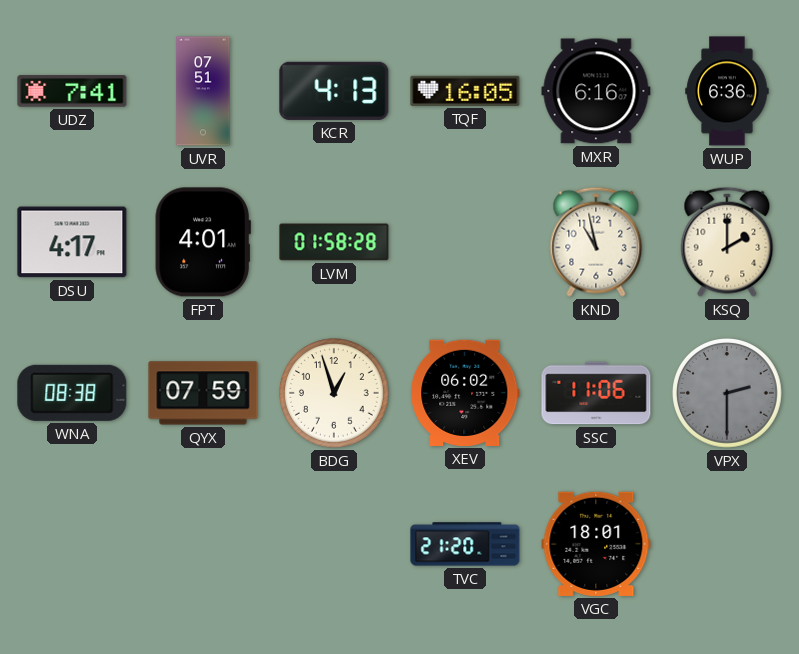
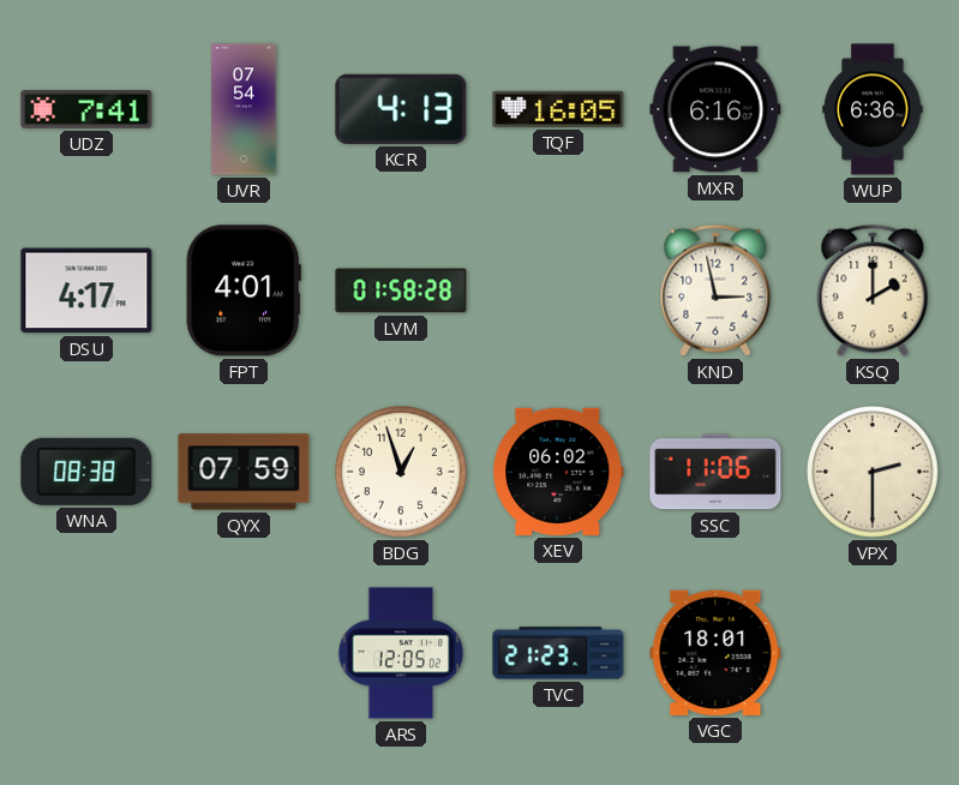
UVR: 07:51 -> 07:54
KND: 10:58 -> 2:58
VPX dial: grey -> cream
ARS: none -> 12:05
TVC: 21:20 -> 21:23
